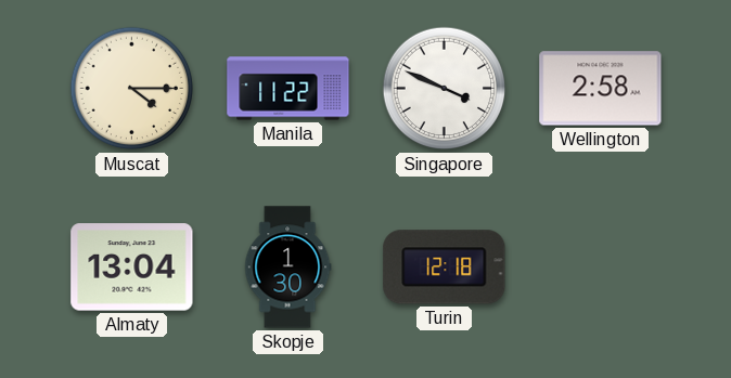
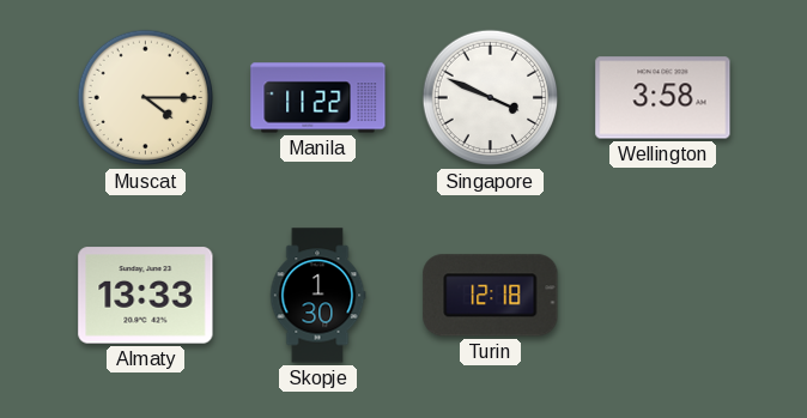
Wellington: 2:58 -> 3:58
Almaty: 13:04 -> 13:33
